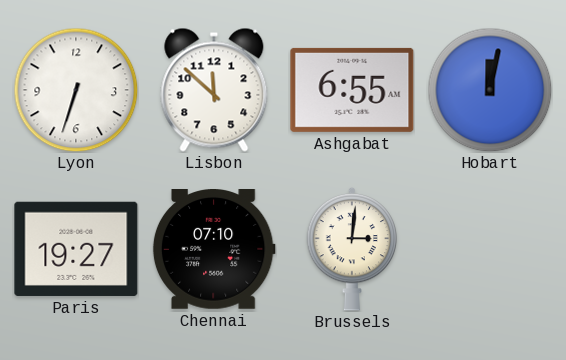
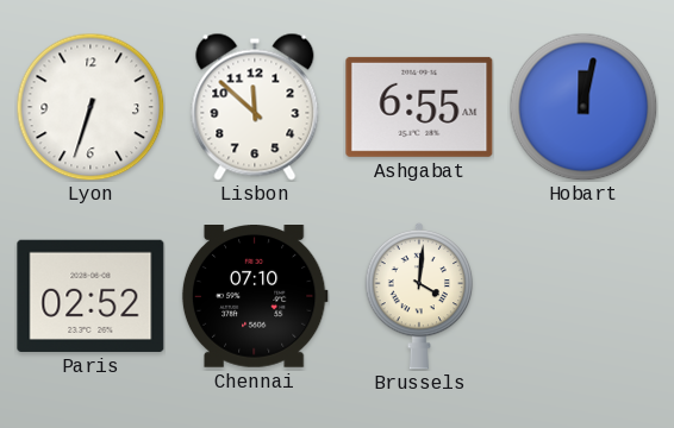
Paris: 19:27 -> 02:52
Brussels: 3:01 -> 4:01
